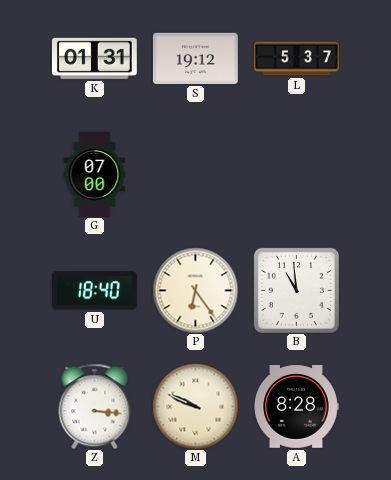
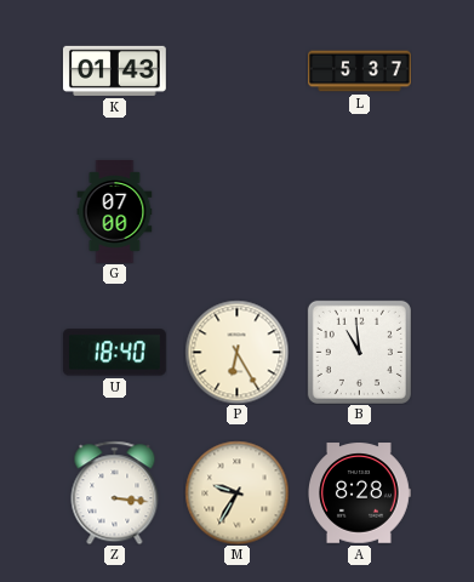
K: 01:31 -> 01:43
S: 19:12 -> none
P: 6:24 -> 6:25
M: 9:49 -> 9:35
